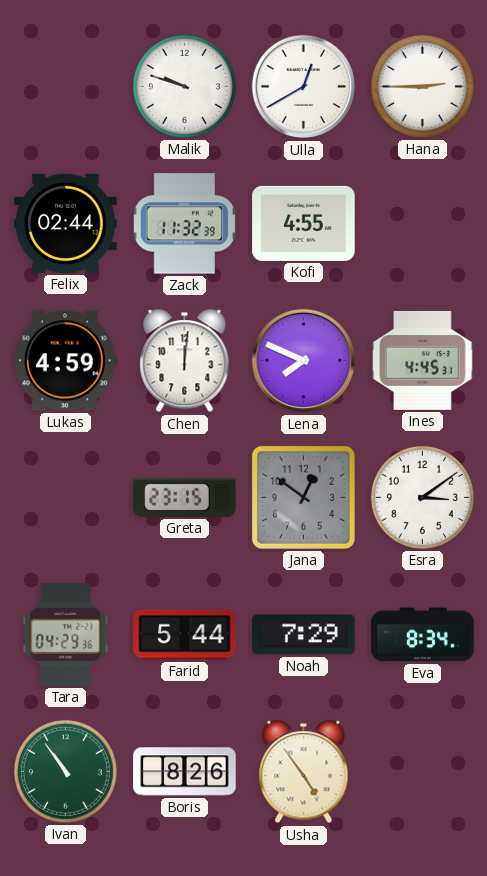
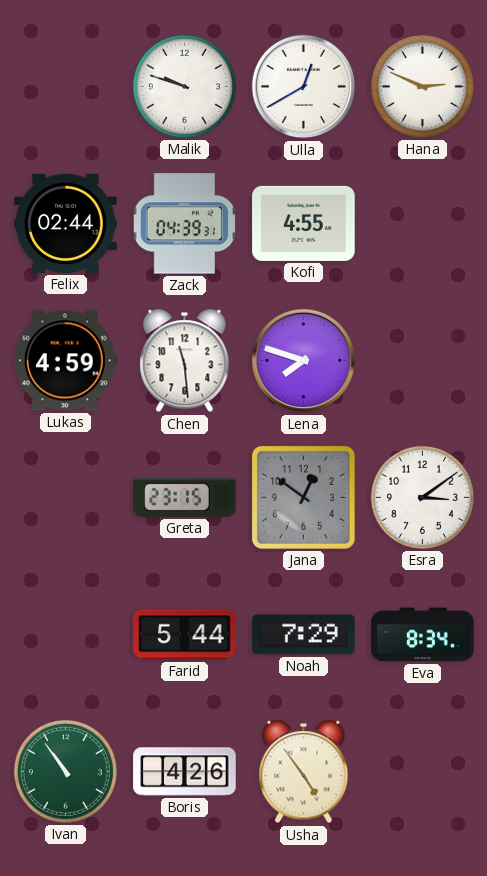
Hana: 2:45 -> 2:49
Zack: 11:32 -> 04:39
Chen: 12:01 -> 11:29
Lena: 7:49 -> 7:48
Ines: 4:45 -> none
Tara: 04:29 -> none
Boris: 8:26 -> 4:26
